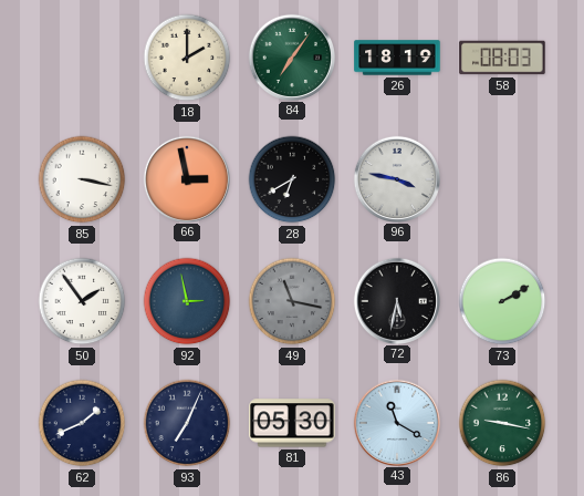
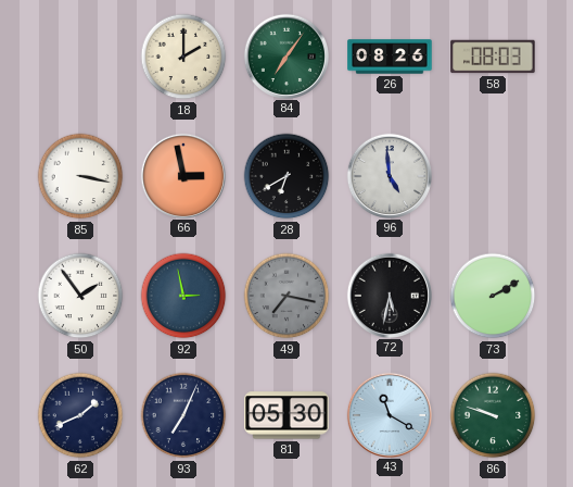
26: 18:19 -> 08:26
96: 3:47 -> 4:59
49: 11:17 -> 7:17
86: 9:17 -> 9:48
